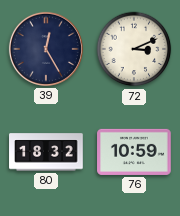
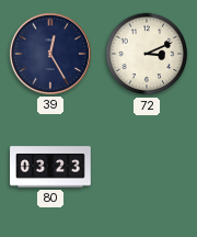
80: 18:32 -> 03:23
76: 10:59 -> none
